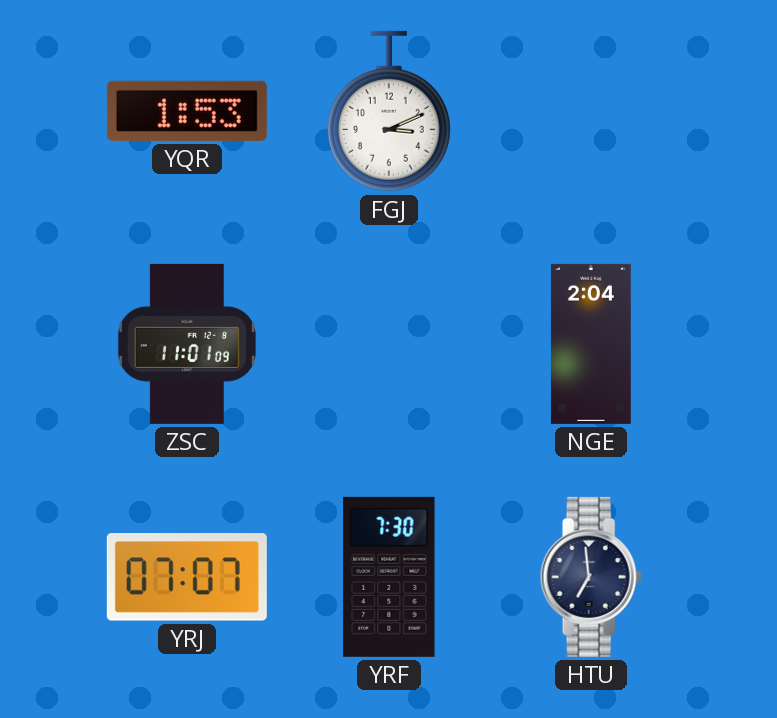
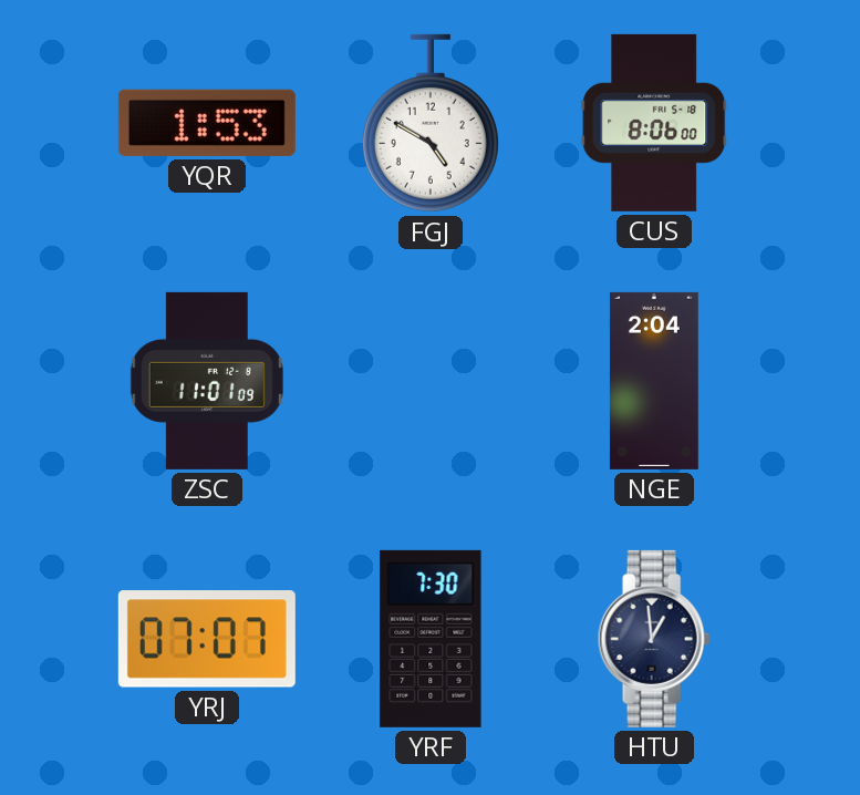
FGJ: 3:11 -> 4:50
CUS: none -> 8:06
HTU: 6:59 -> 12:59
